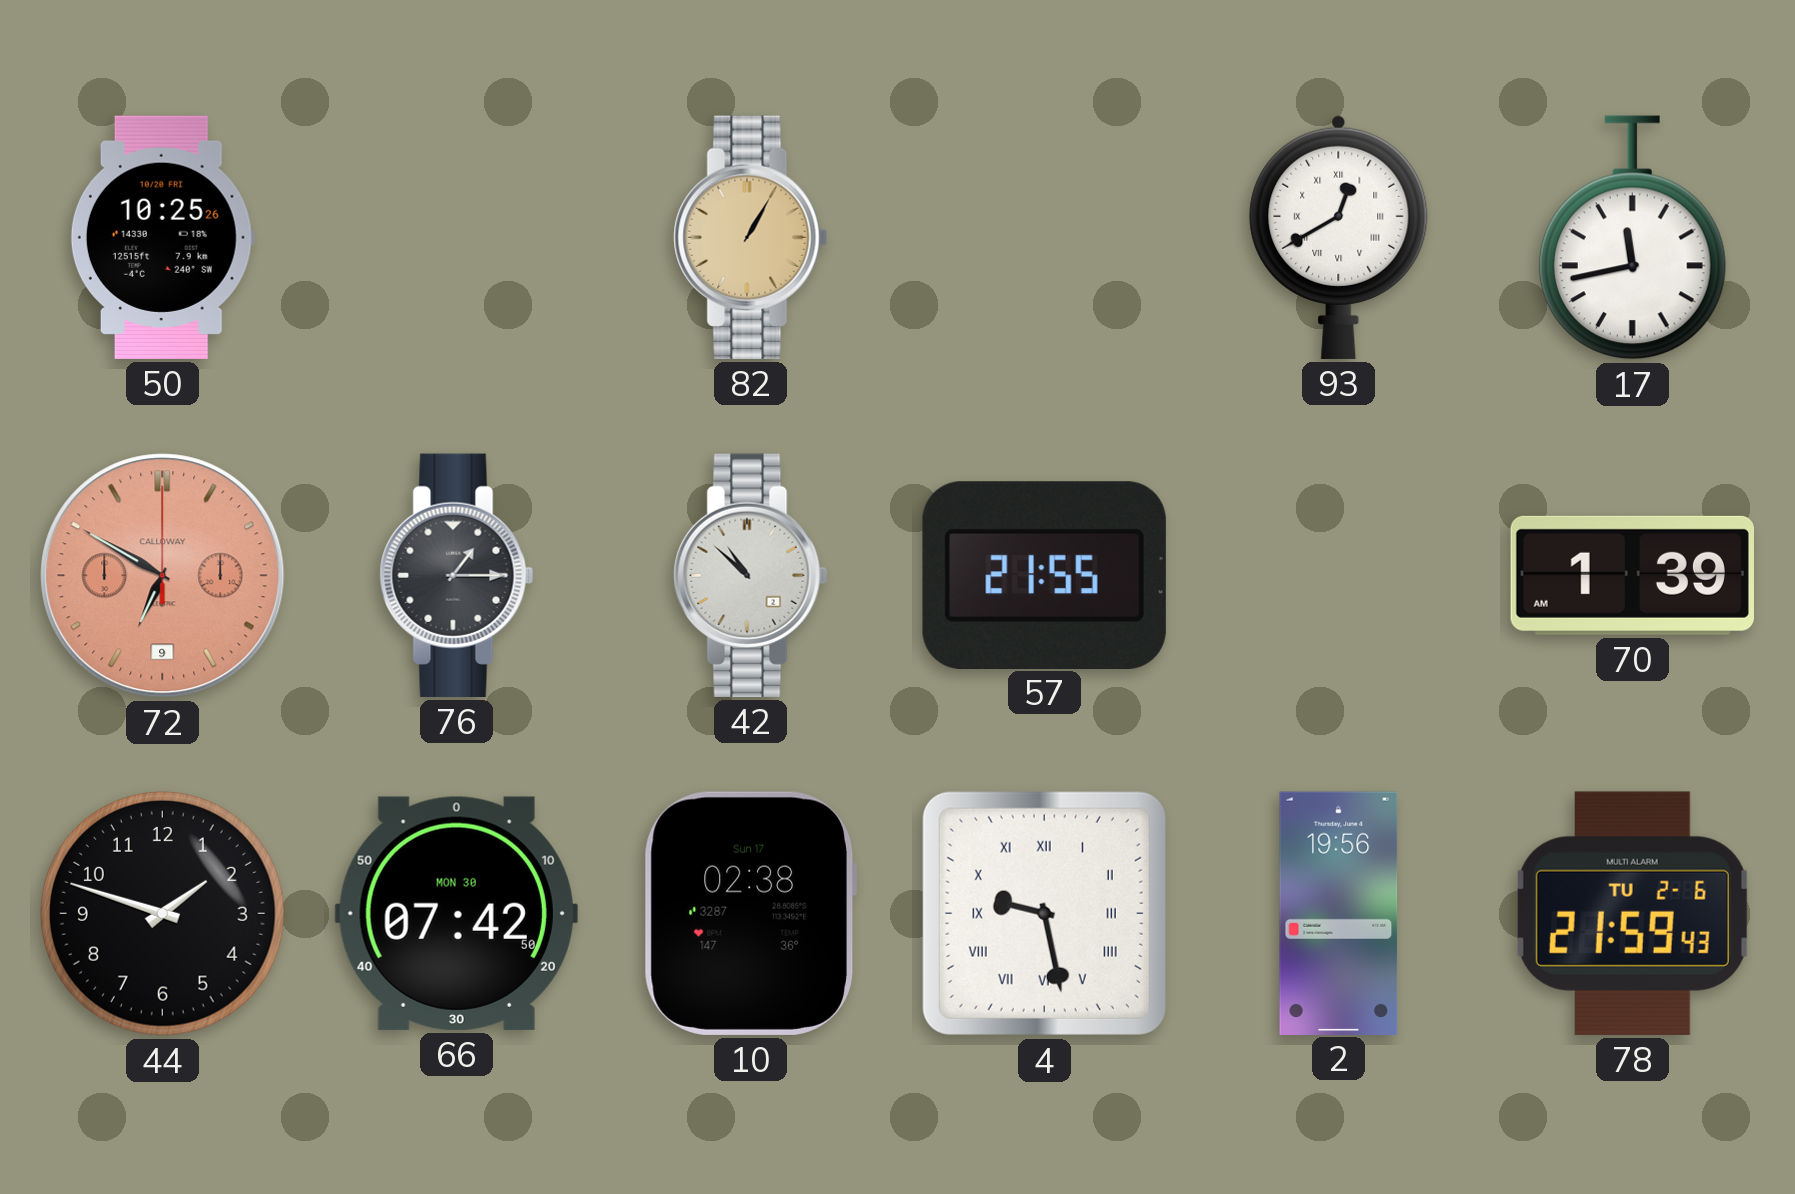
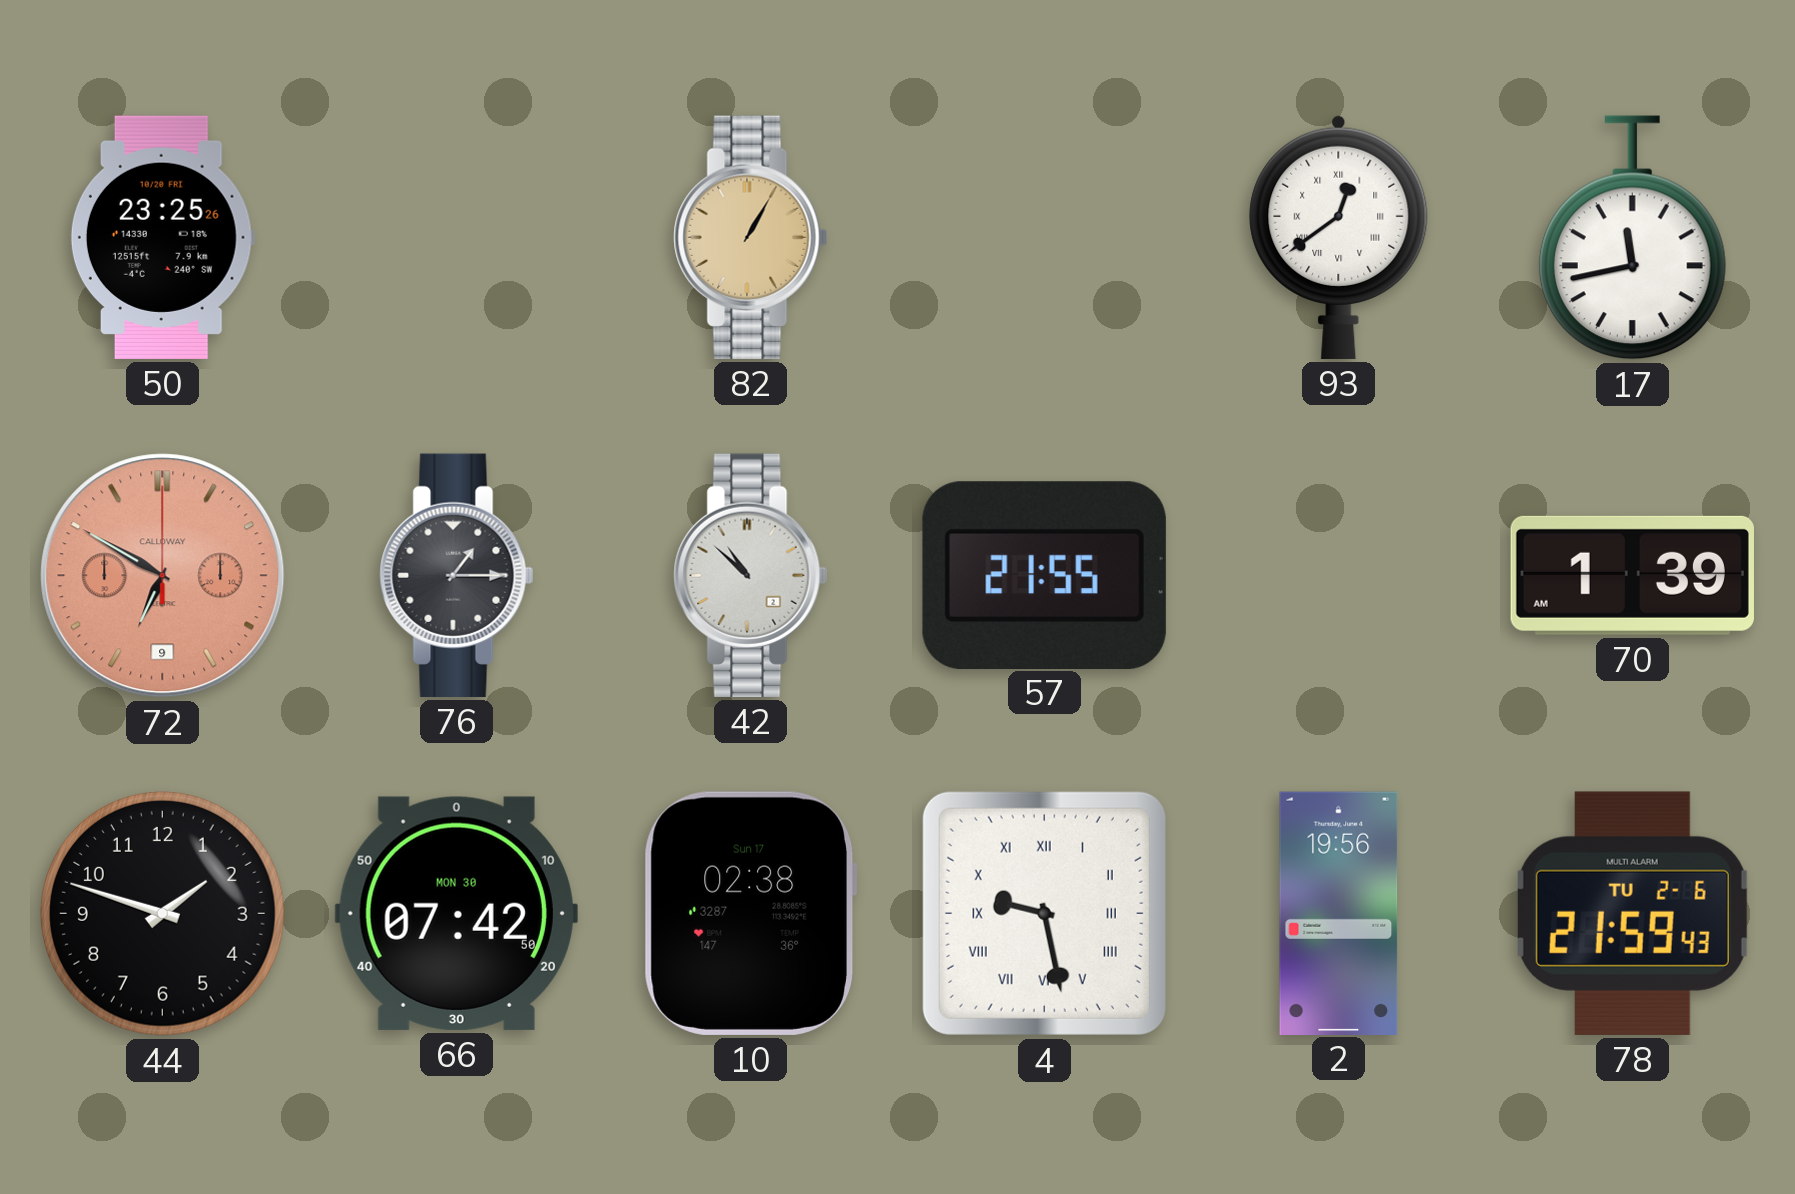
50: 10:25 -> 23:25
93: 12:40 -> 12:39
